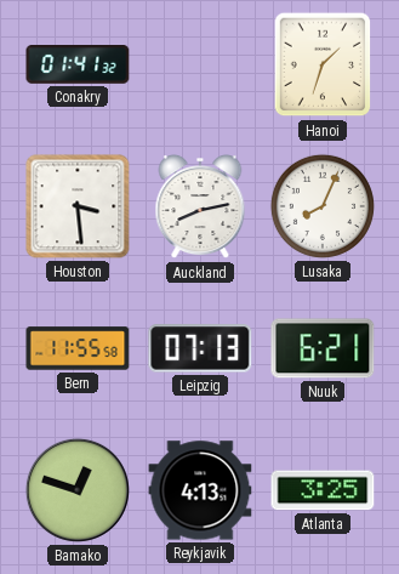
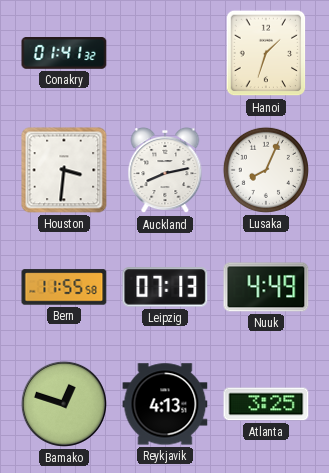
Houston: 3:29 -> 3:31
Nuuk: 6:21 -> 4:49
